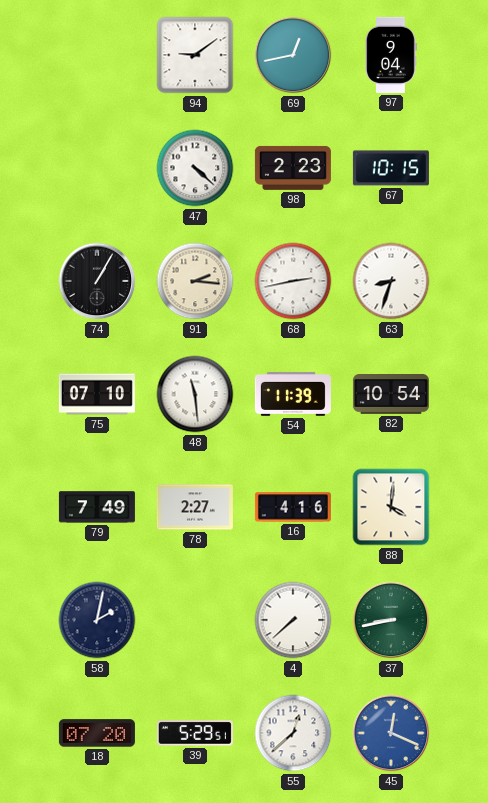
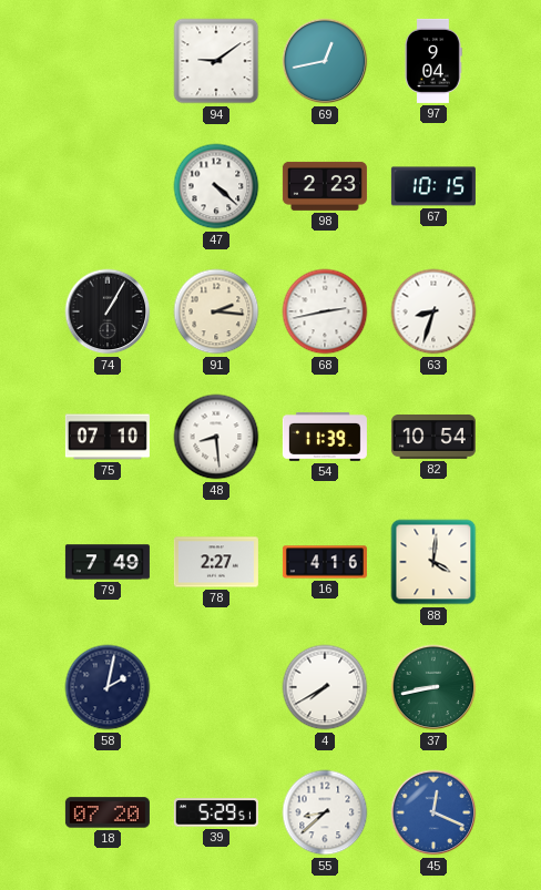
48: 11:29 -> 8:29
4: 7:38 -> 7:40
55: 12:38 -> 8:38
